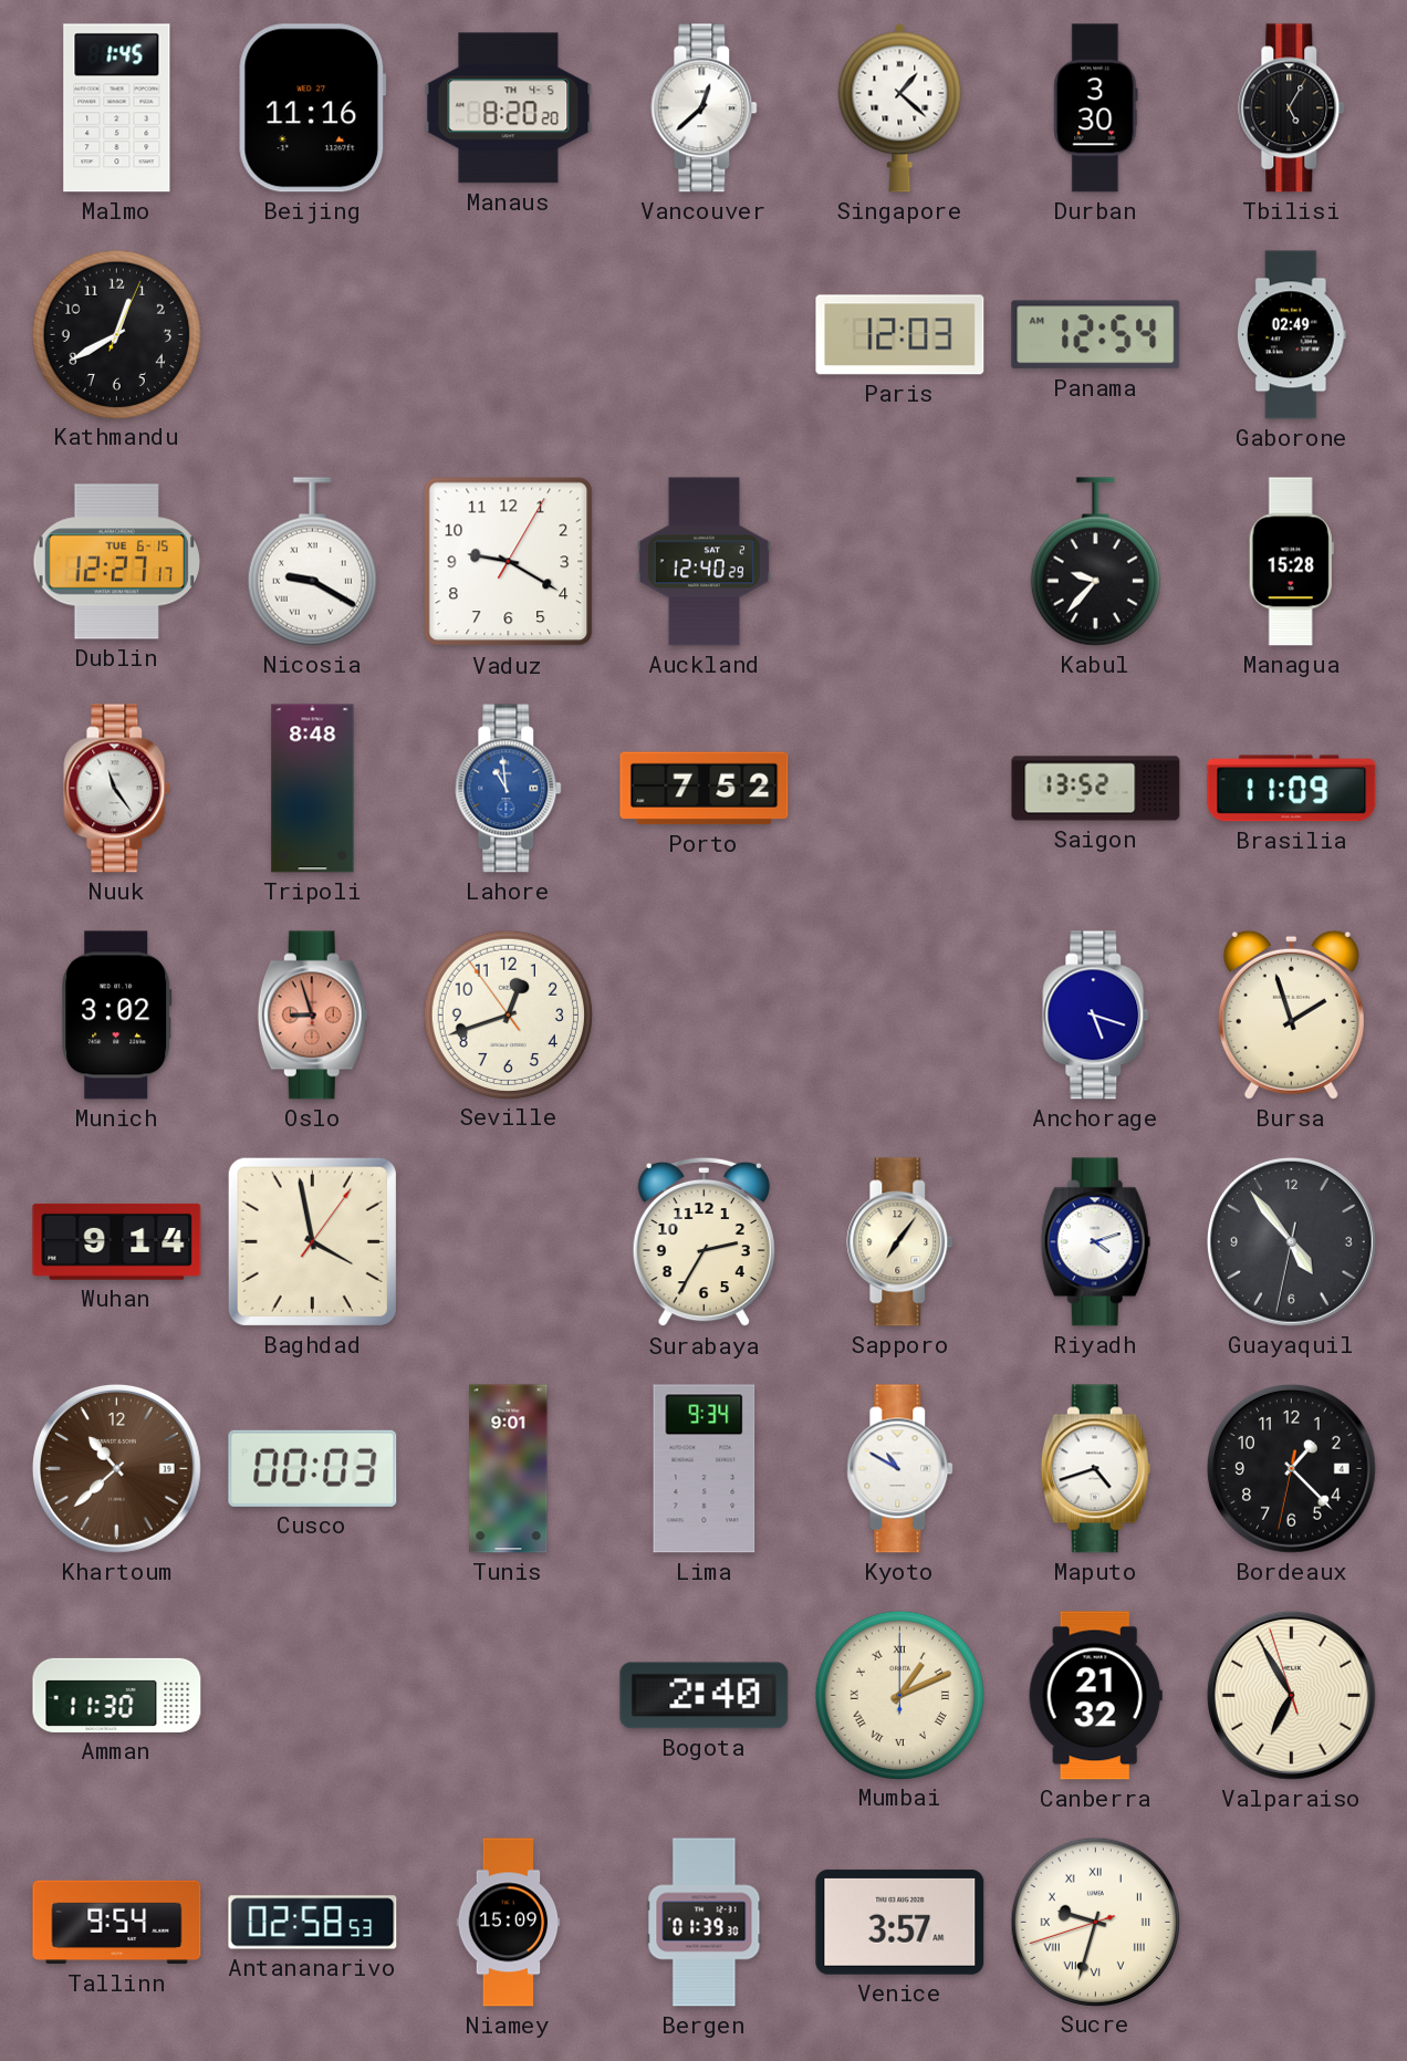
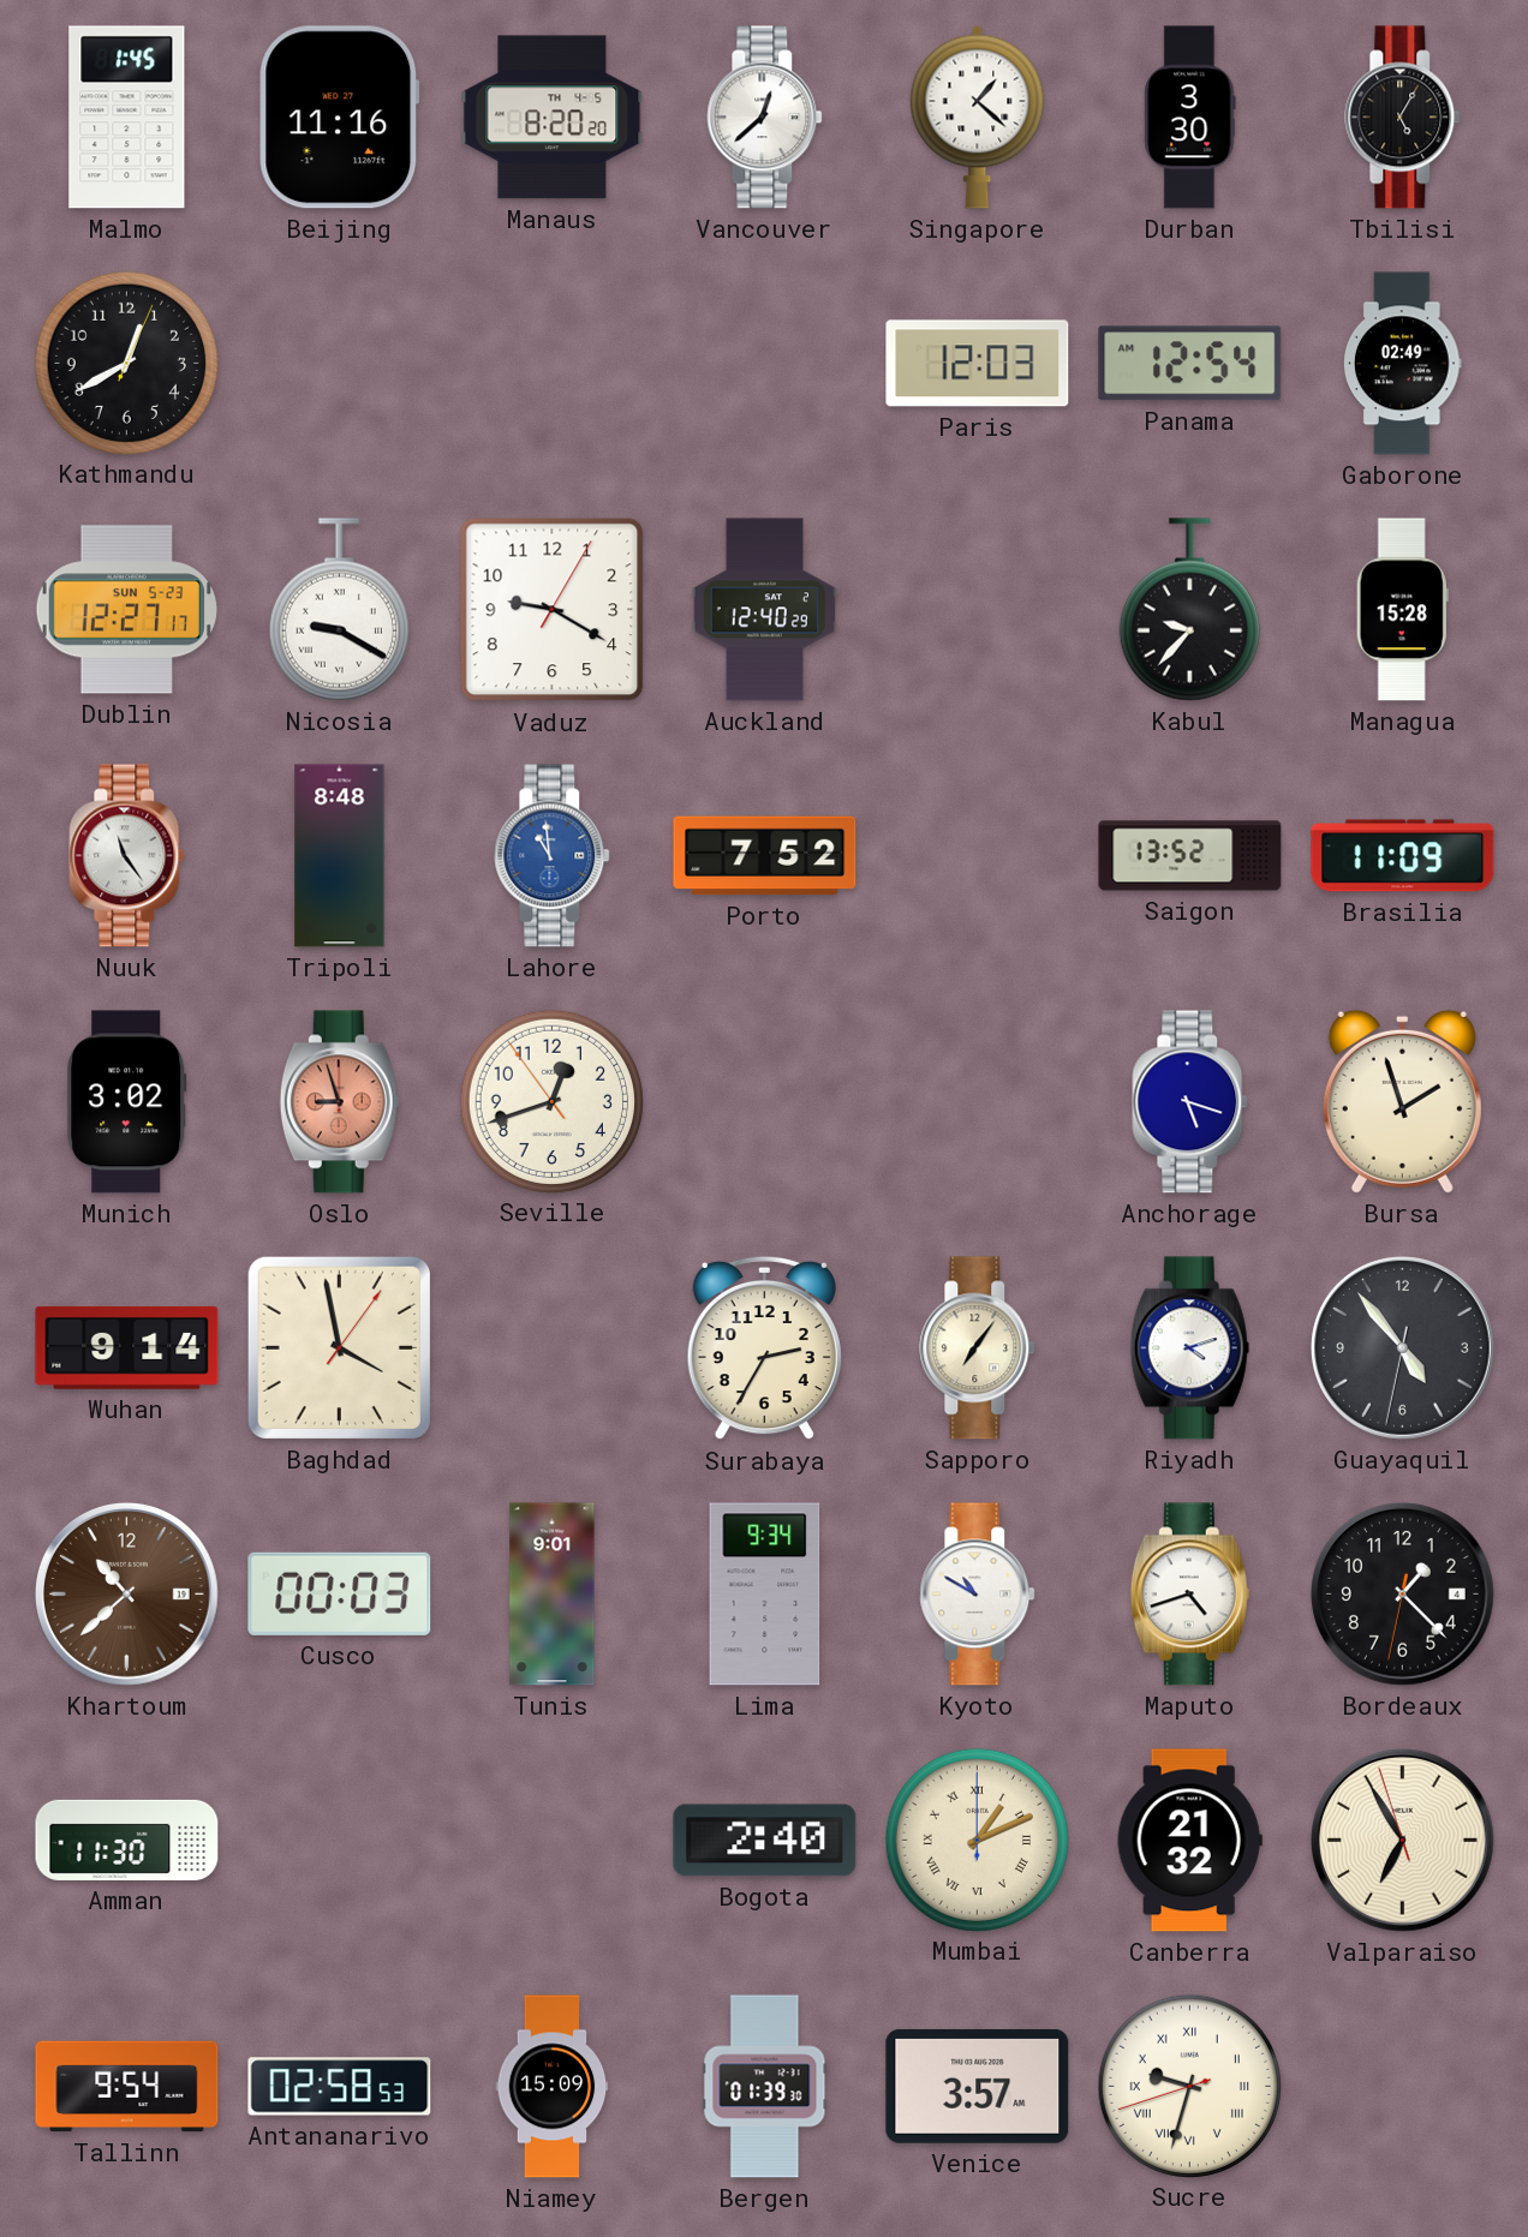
Dublin date: TUE 6-15 -> SUN 5-23
